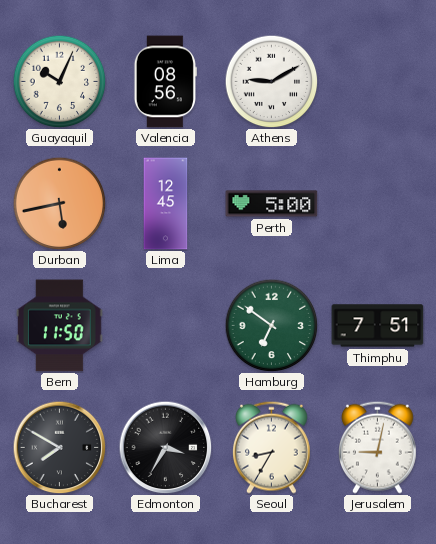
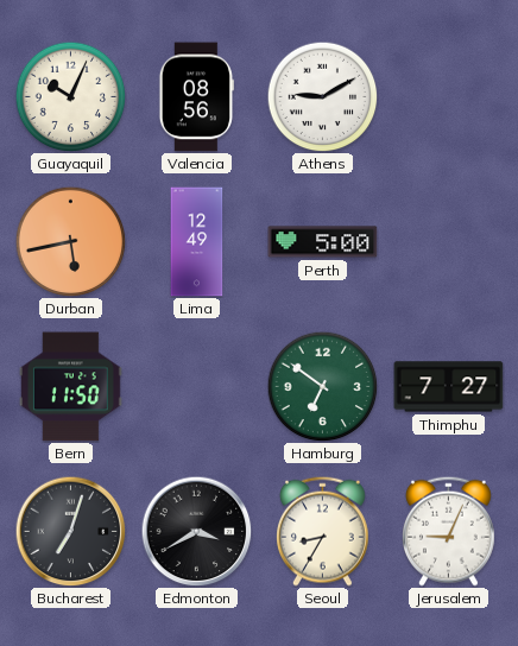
Lima: 12:45 -> 12:49
Thimphu: 7:51 -> 7:27
Bucharest: 7:50 -> 7:03
Edmonton: 3:35 -> 3:40
Jerusalem: 9:02 -> 9:04
